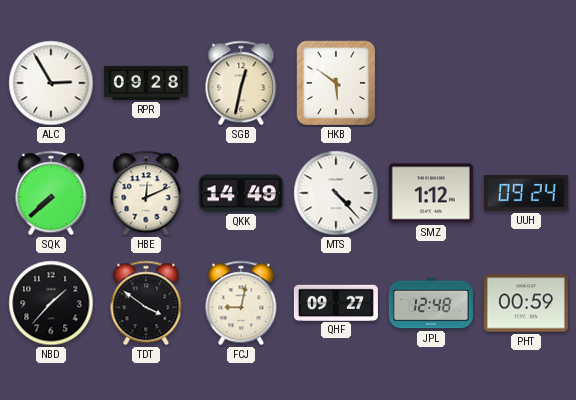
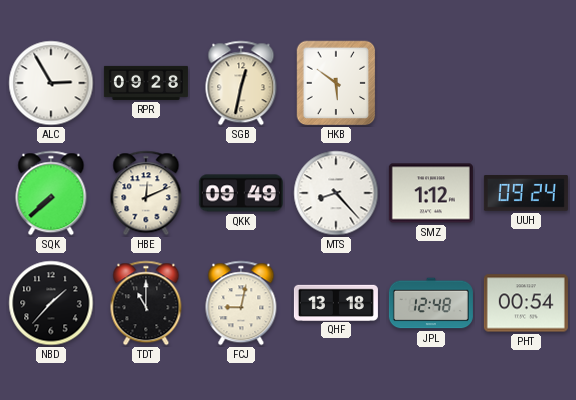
QKK: 14:49 -> 09:49
MTS: 4:23 -> 8:23
TDT: 3:51 -> 11:00
QHF: 09:27 -> 13:18
PHT: 00:59 -> 00:54
